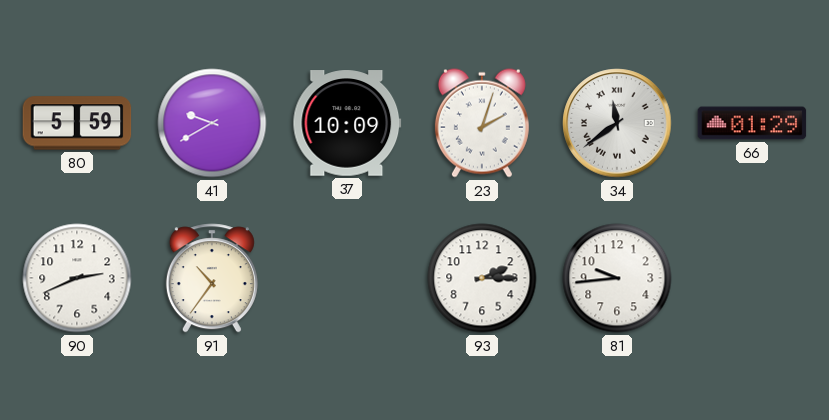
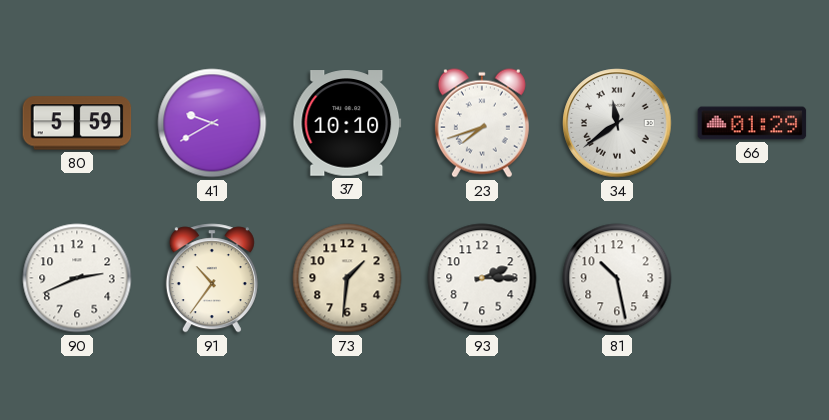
37: 10:09 -> 10:10
23: 2:03 -> 7:42
73: none -> 1:31
81: 9:44 -> 10:28
